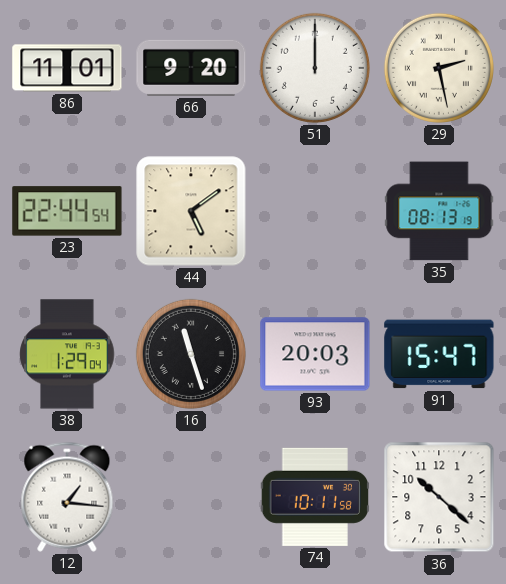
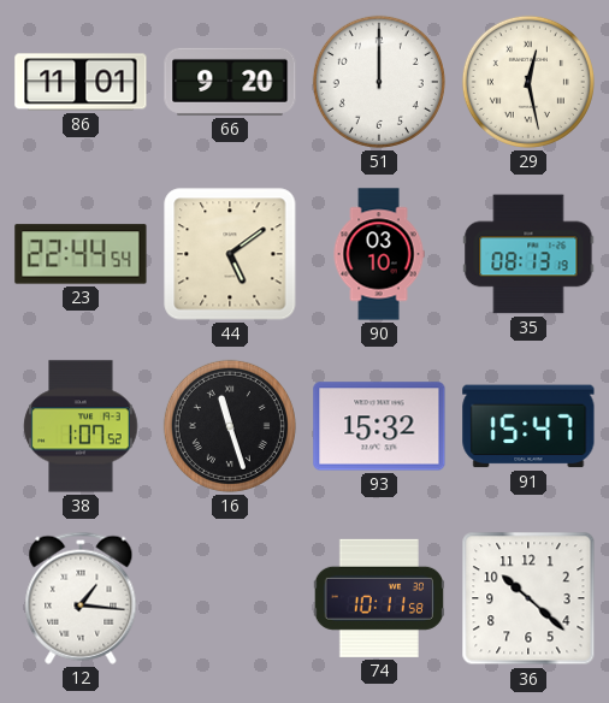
29: 2:28 -> 12:28
90: none -> 03:10
38: 1:29 -> 1:07
93: 20:03 -> 15:32
